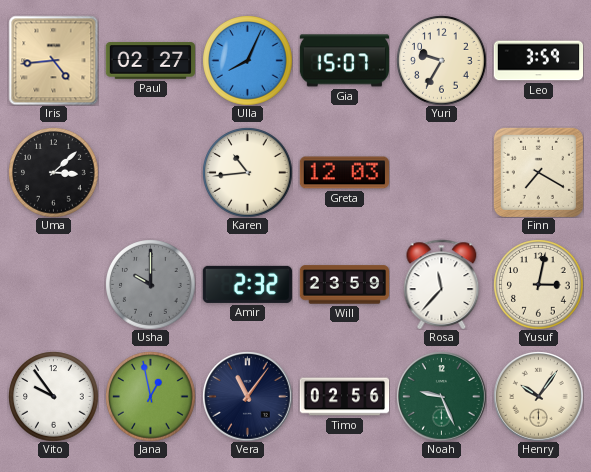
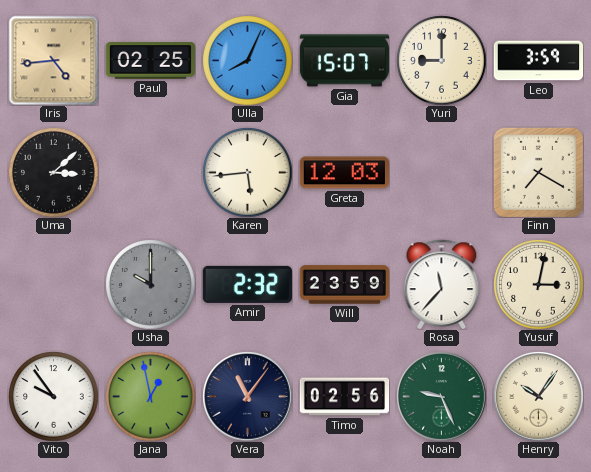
Paul: 02:27 -> 02:25
Yuri: 9:35 -> 9:00
Karen: 10:44 -> 5:44
